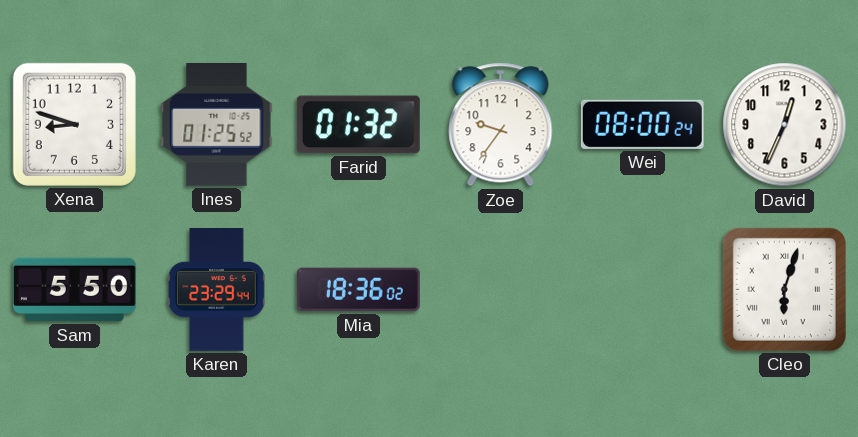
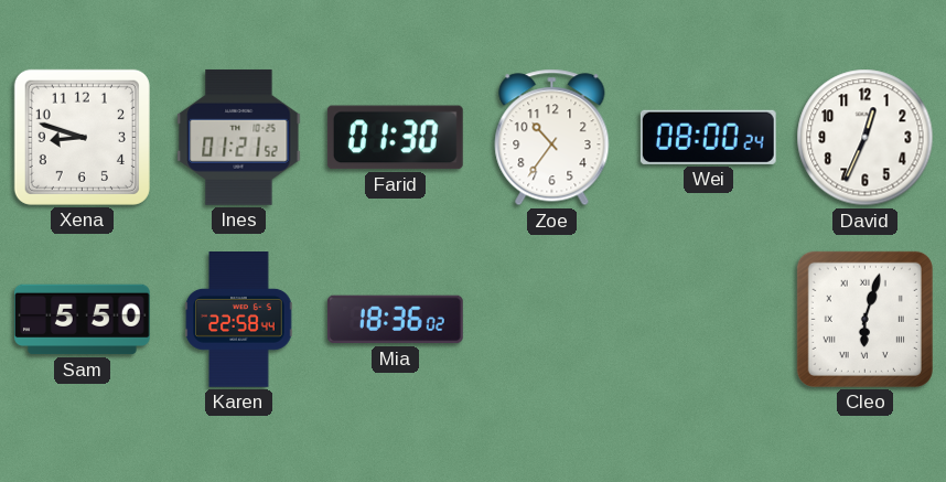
Ines: 01:25 -> 01:21
Farid: 01:32 -> 01:30
Zoe: 9:36 -> 10:36
Karen: 23:29 -> 22:58
